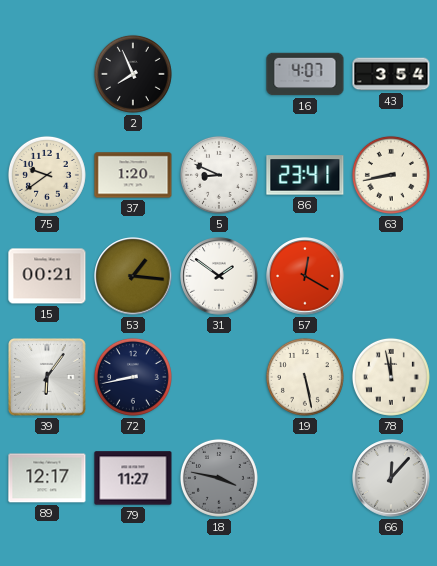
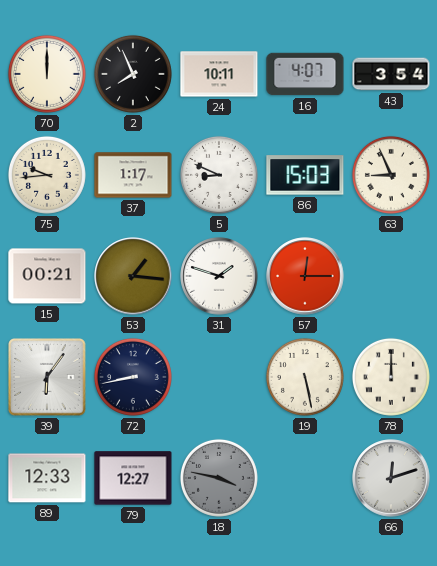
70: none -> 12:00
24: none -> 10:11
75: 9:39 -> 9:44
37: 1:20 -> 1:17
86: 23:41 -> 15:03
63: 8:43 -> 8:56
31: 1:51 -> 1:48
57: 12:20 -> 12:15
78: 11:58 -> 12:00
89: 12:17 -> 12:33
79: 11:27 -> 12:27
66: 12:07 -> 12:12
